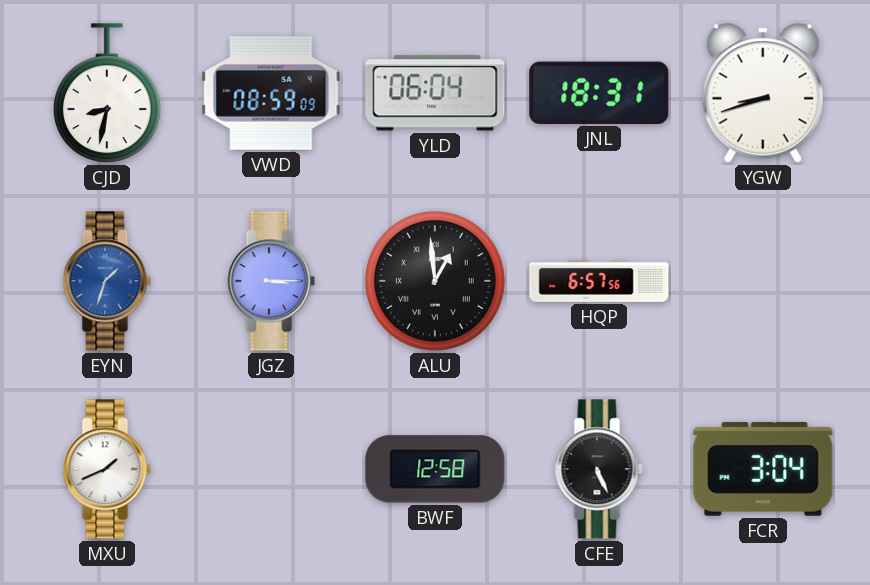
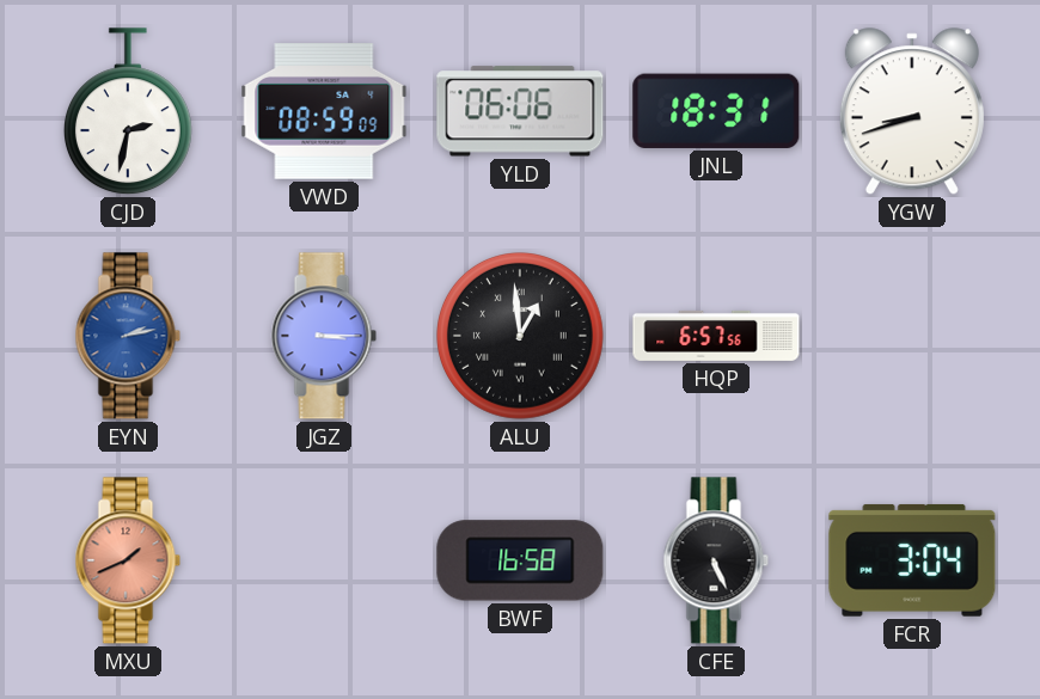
CJD: 8:32 -> 2:32
YLD: 06:04 -> 06:06
EYN: 1:33 -> 2:13
MXU dial: white -> salmon
BWF: 12:58 -> 16:58
